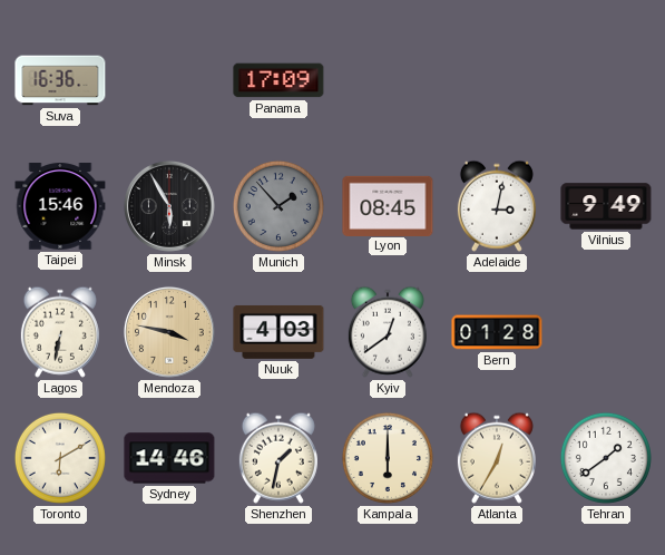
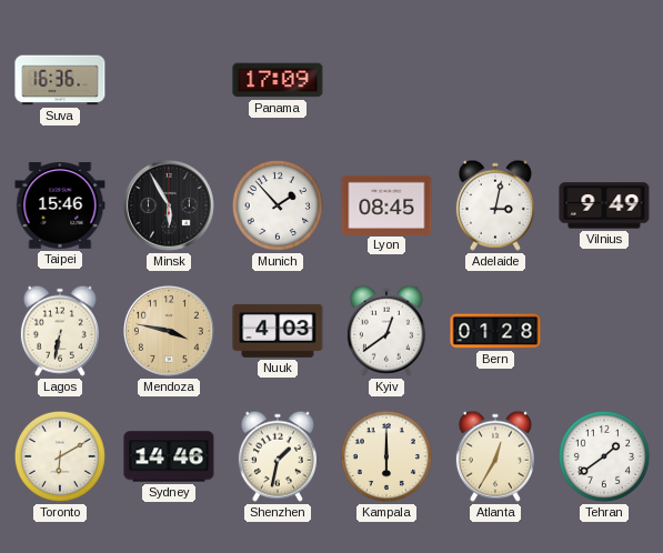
Munich dial: grey -> white
